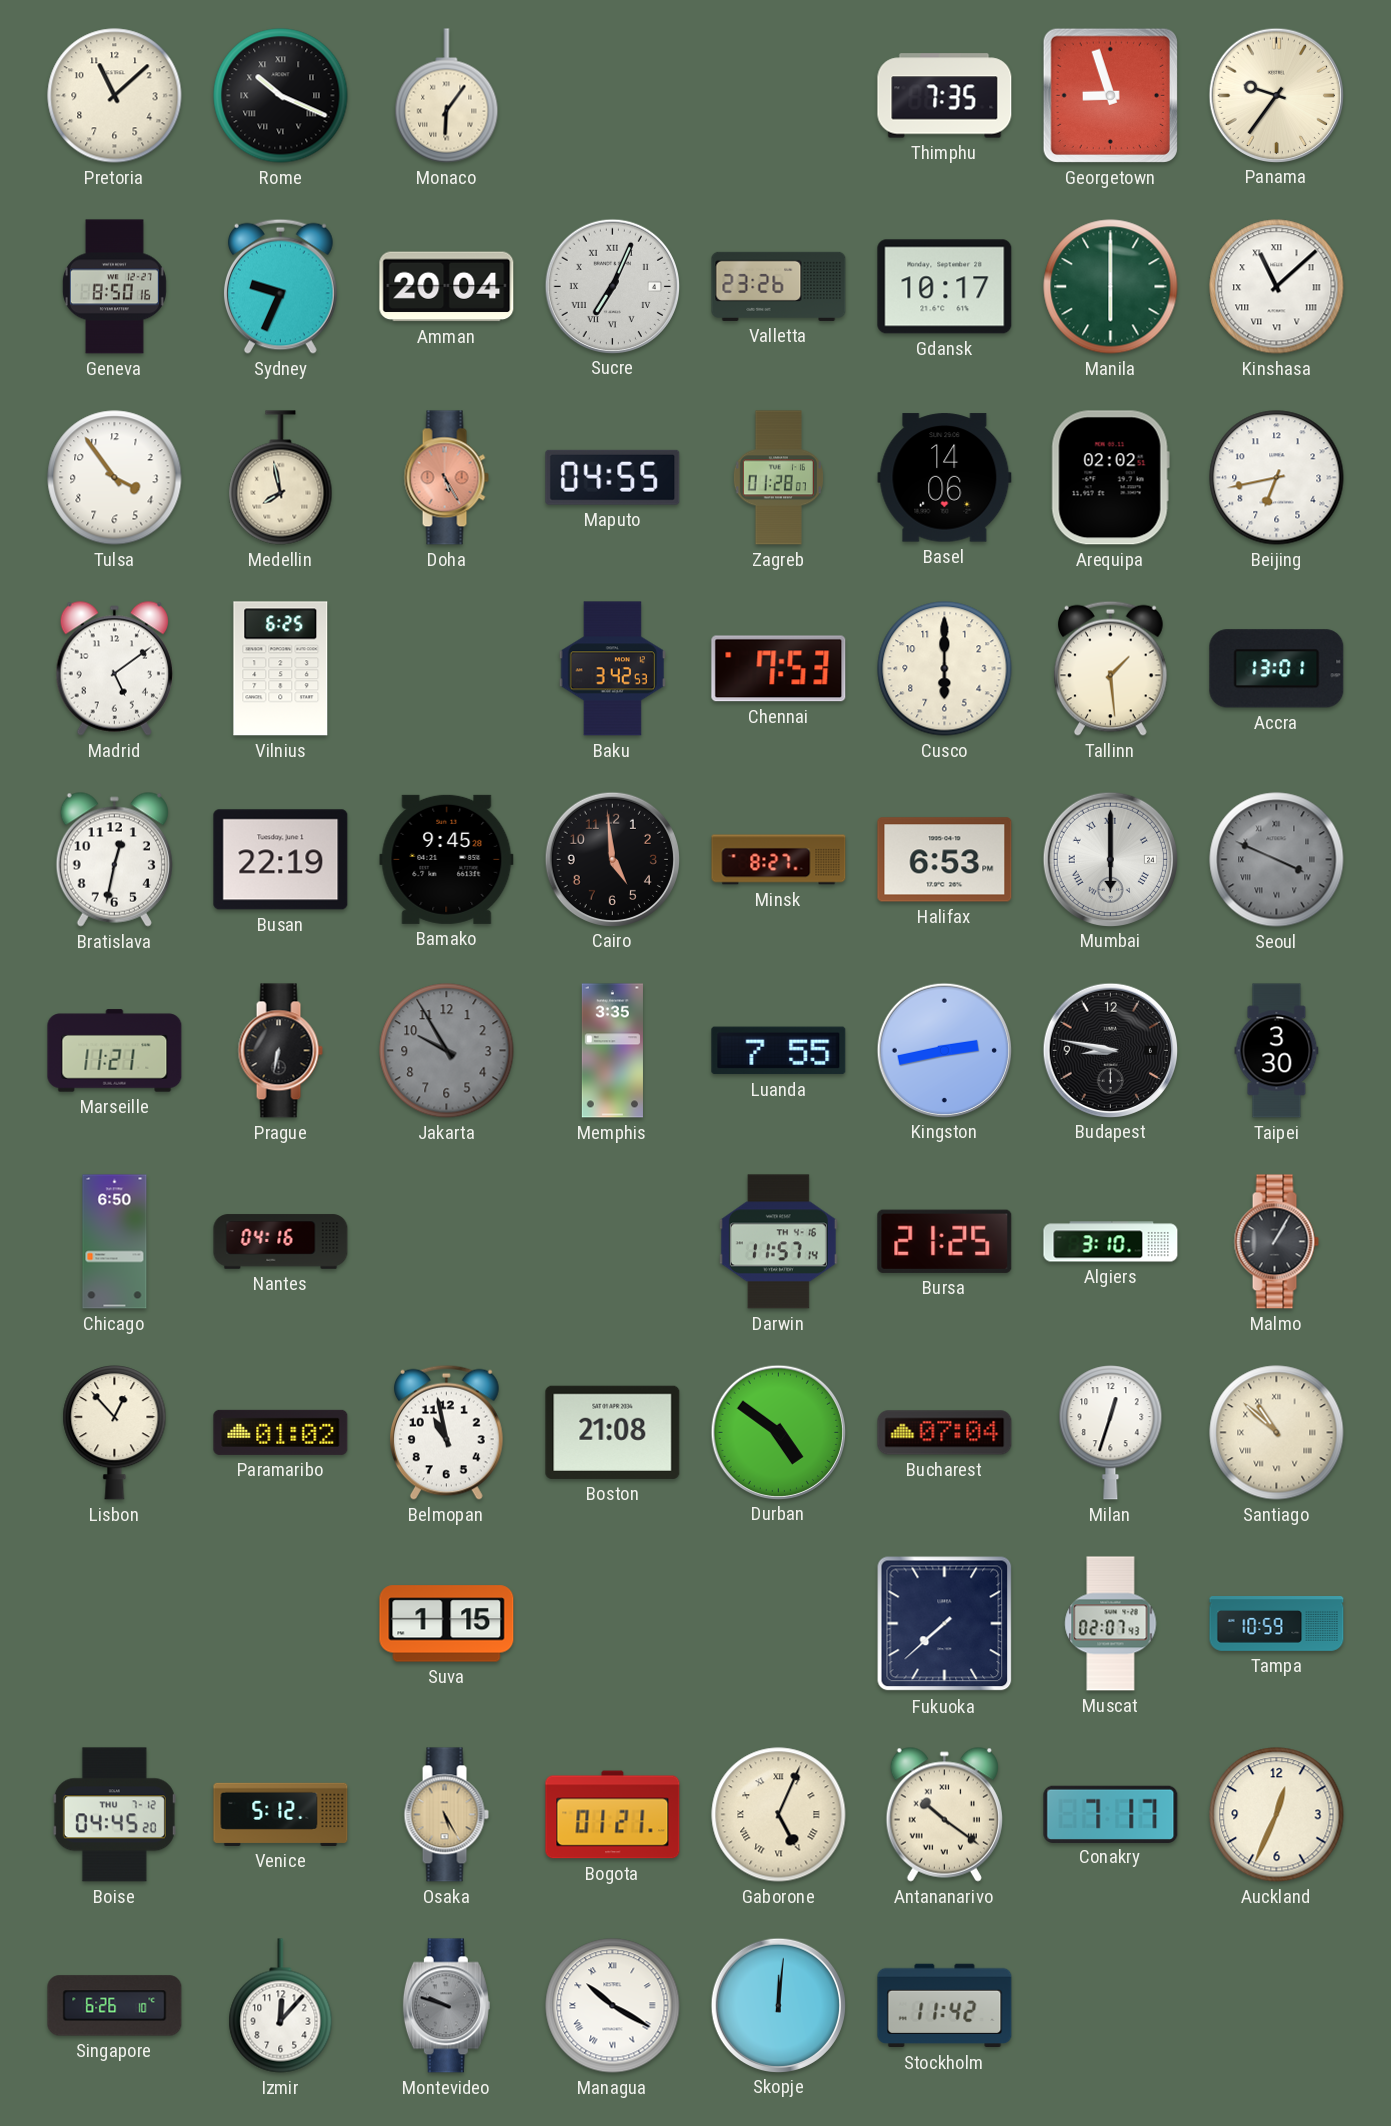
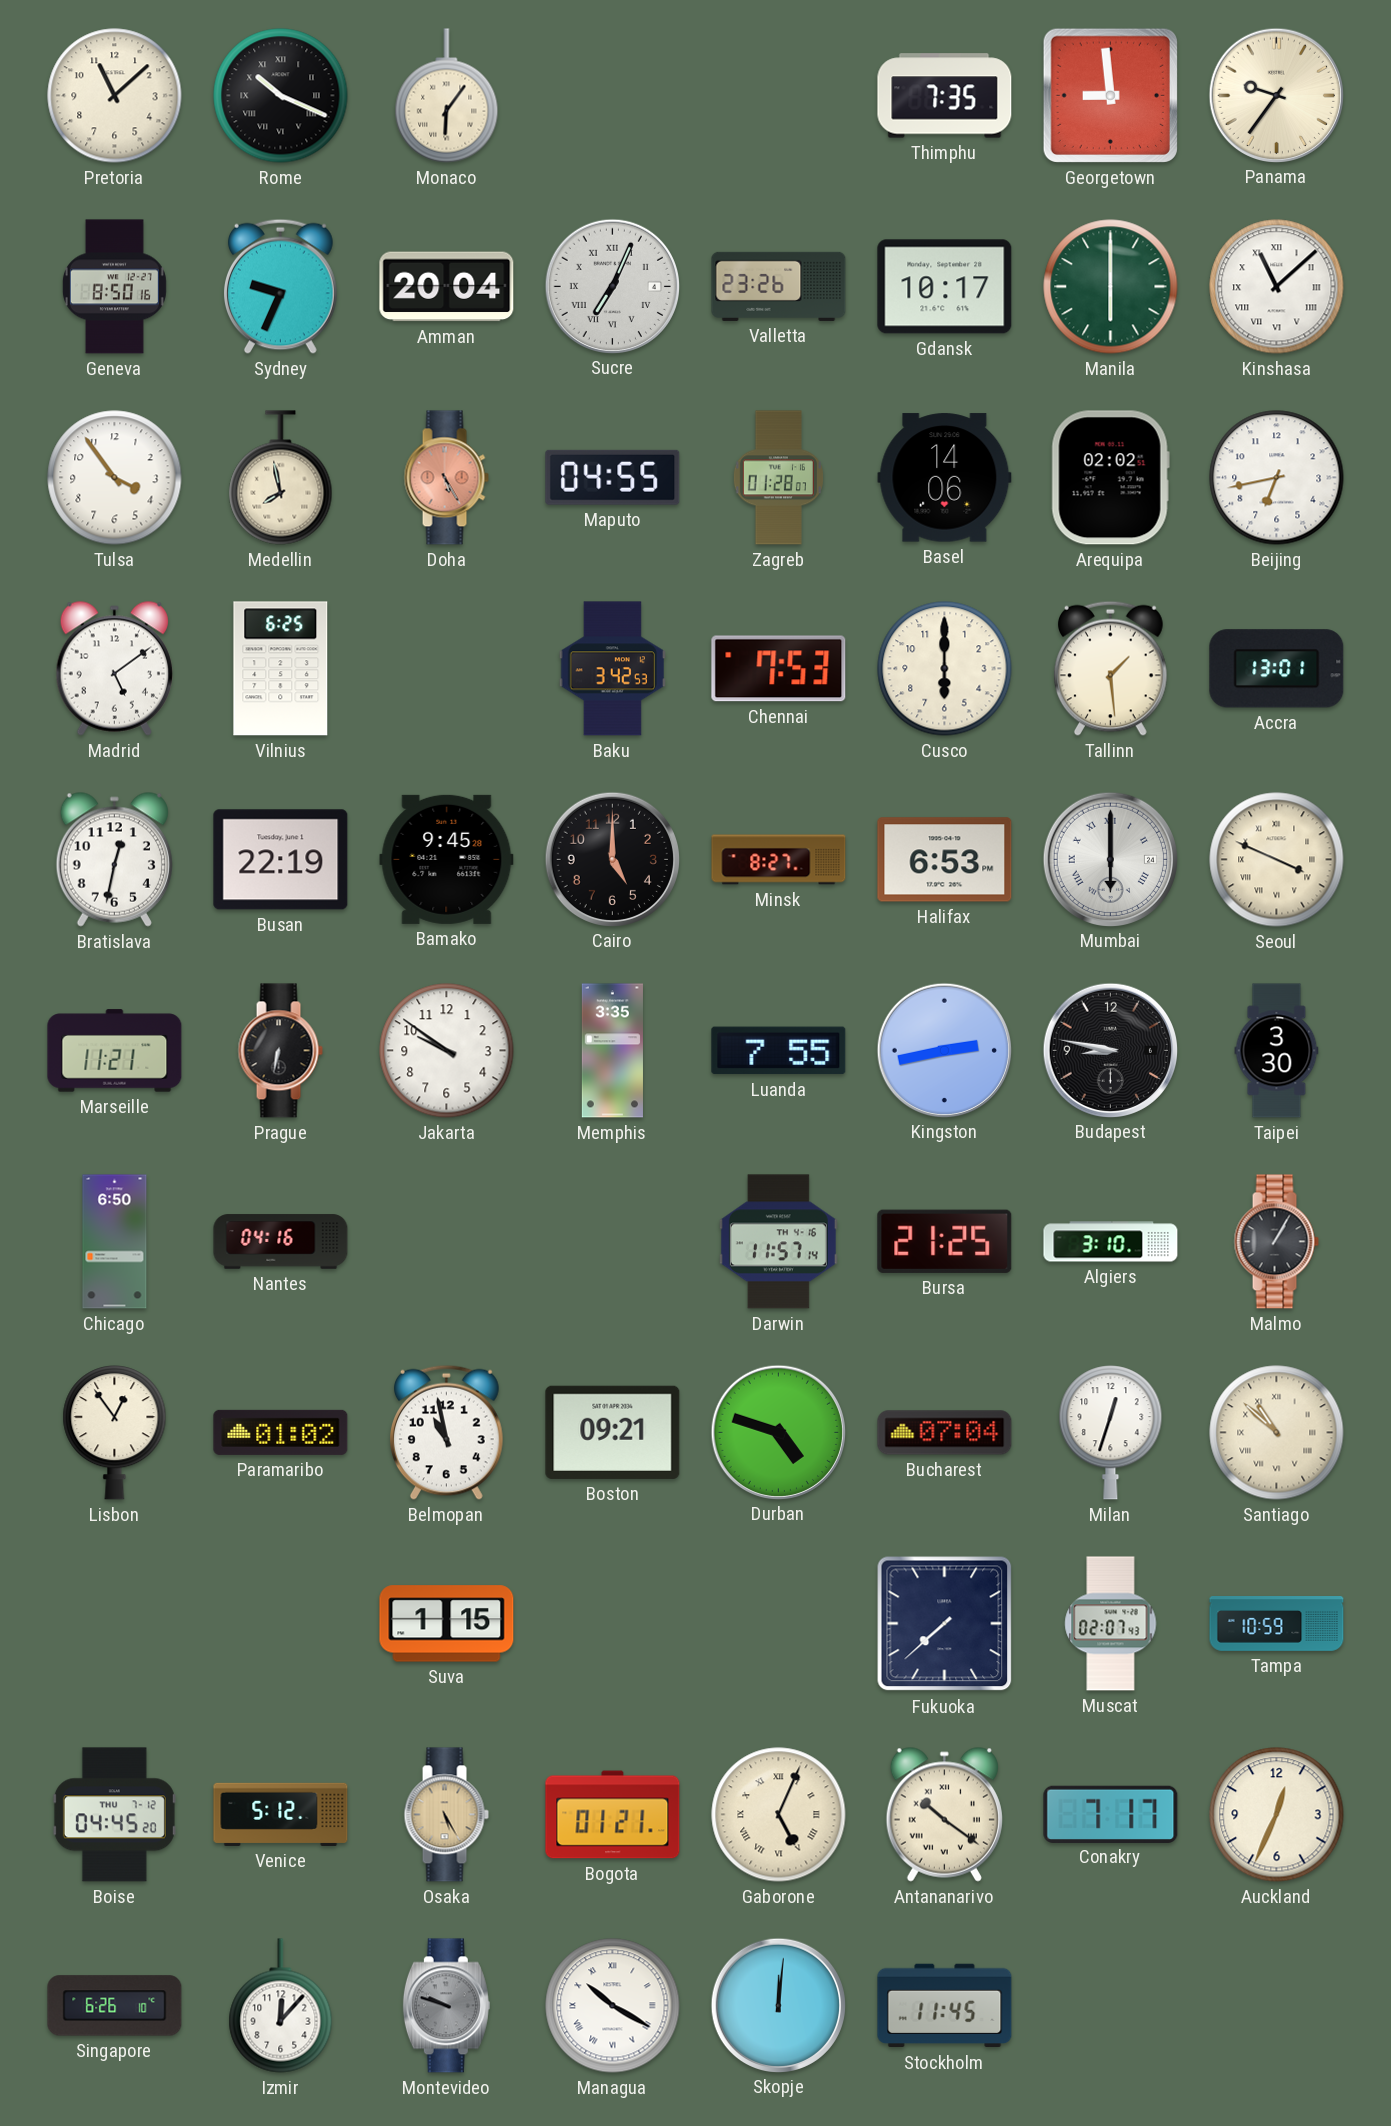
Georgetown: 8:57 -> 8:59
Cairo: 4:59 -> 5:00
Seoul dial: grey -> cream
Jakarta: 9:55 -> 9:51
Jakarta dial: grey -> white
Lisbon: 12:53 -> 12:54
Boston: 21:08 -> 09:21
Durban: 4:51 -> 4:48
Stockholm: 11:42 -> 11:45
